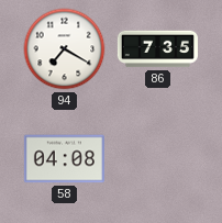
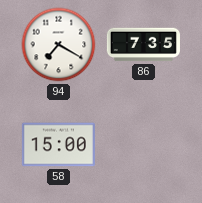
58: 04:08 -> 15:00
